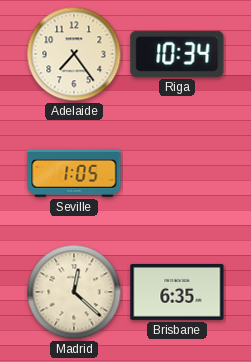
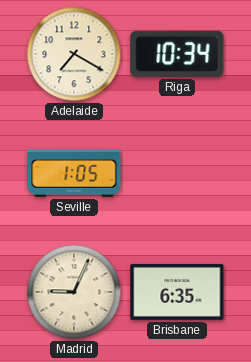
Adelaide: 7:24 -> 7:20
Madrid: 12:22 -> 9:04
